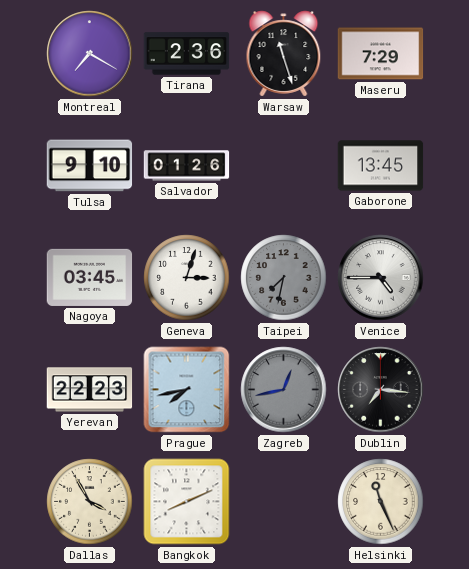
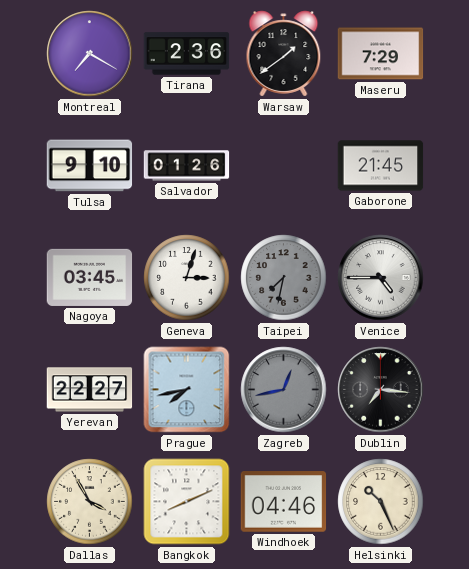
Warsaw: 11:27 -> 1:39
Gaborone: 13:45 -> 21:45
Yerevan: 22:23 -> 22:27
Windhoek: none -> 04:46
Helsinki: 11:26 -> 10:26
